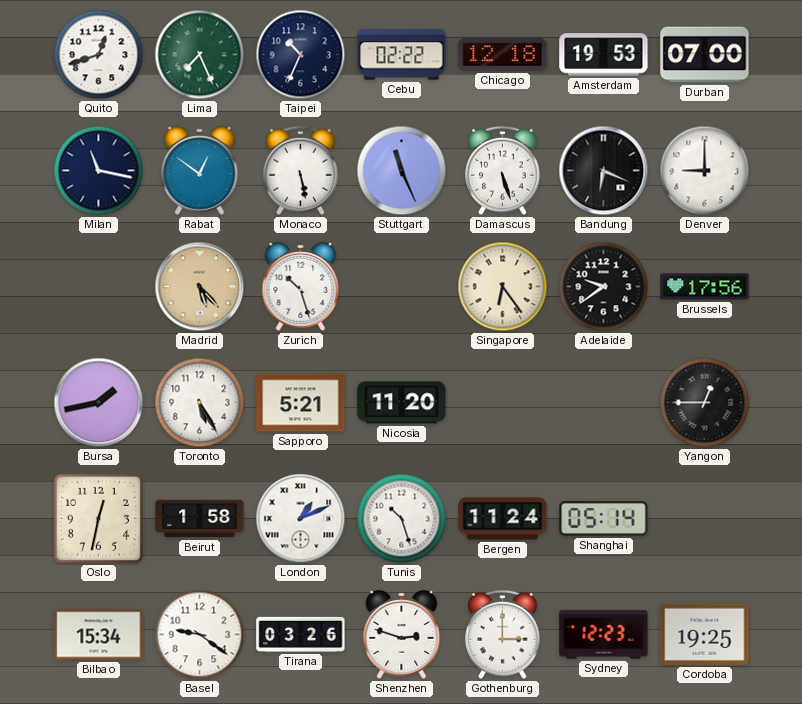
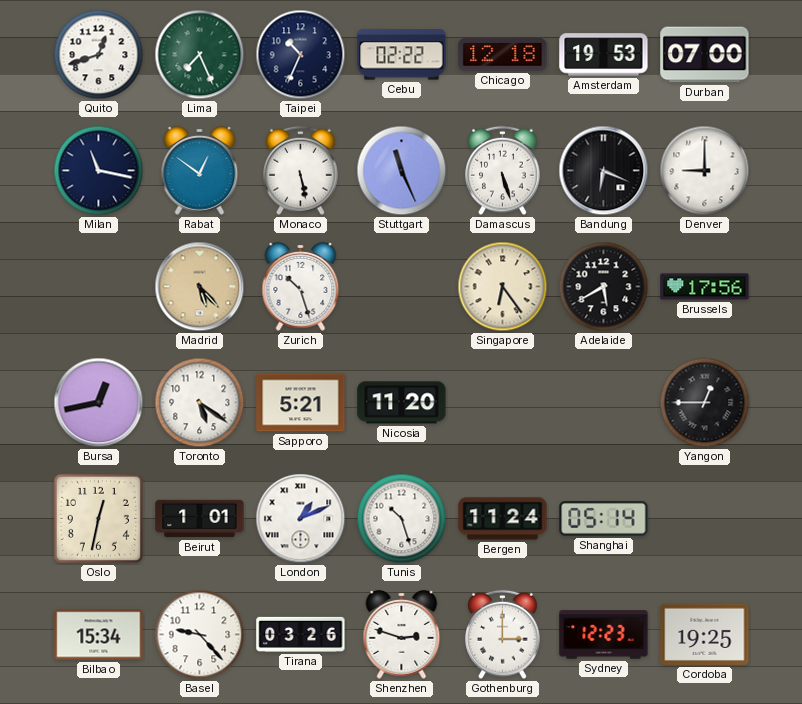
Adelaide: 9:39 -> 5:40
Bursa: 1:43 -> 12:43
Toronto: 5:25 -> 5:21
Beirut: 1:58 -> 1:01
Basel: 9:21 -> 9:23
